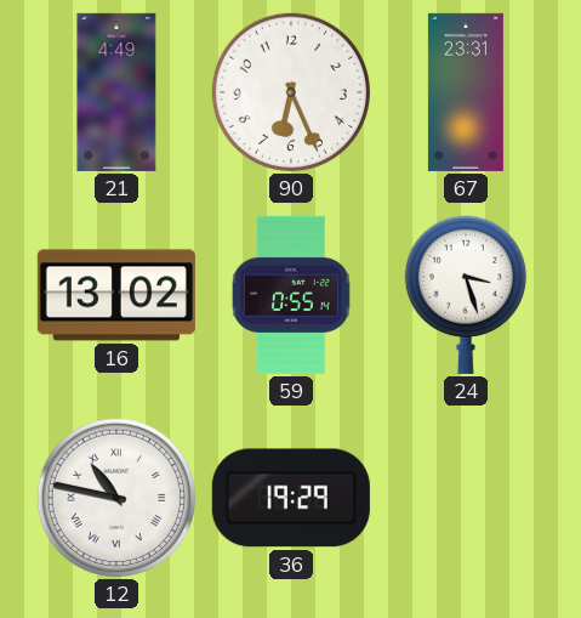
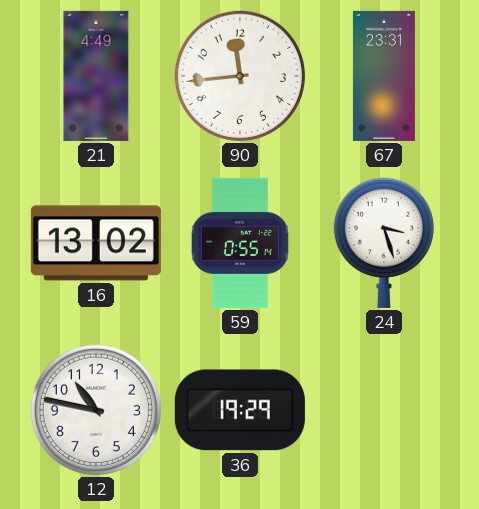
90: 6:26 -> 11:44
12 numerals: Roman -> Arabic
